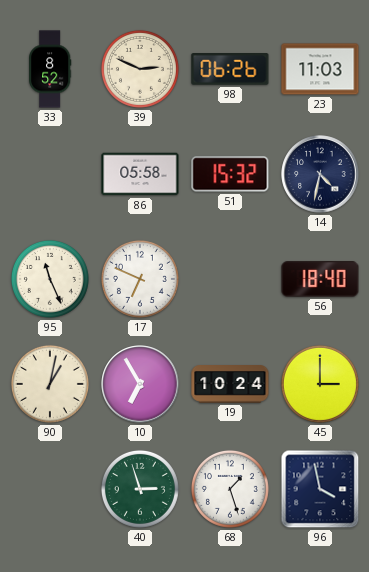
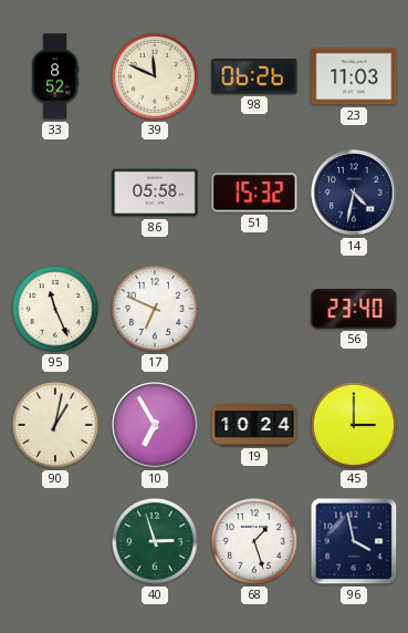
39: 2:49 -> 11:49
56: 18:40 -> 23:40
